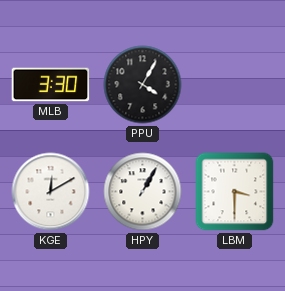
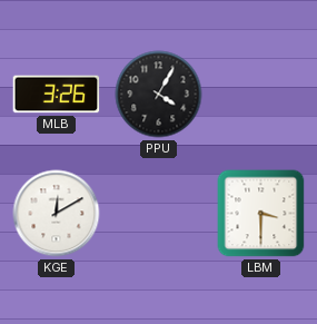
MLB: 3:30 -> 3:26
HPY: 1:05 -> none
